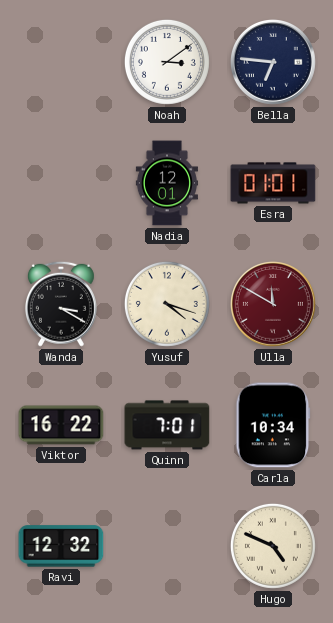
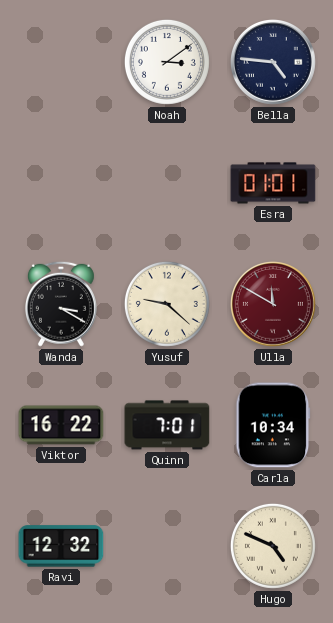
Bella: 6:46 -> 4:46
Nadia: 12:01 -> none
Yusuf: 4:18 -> 9:22
